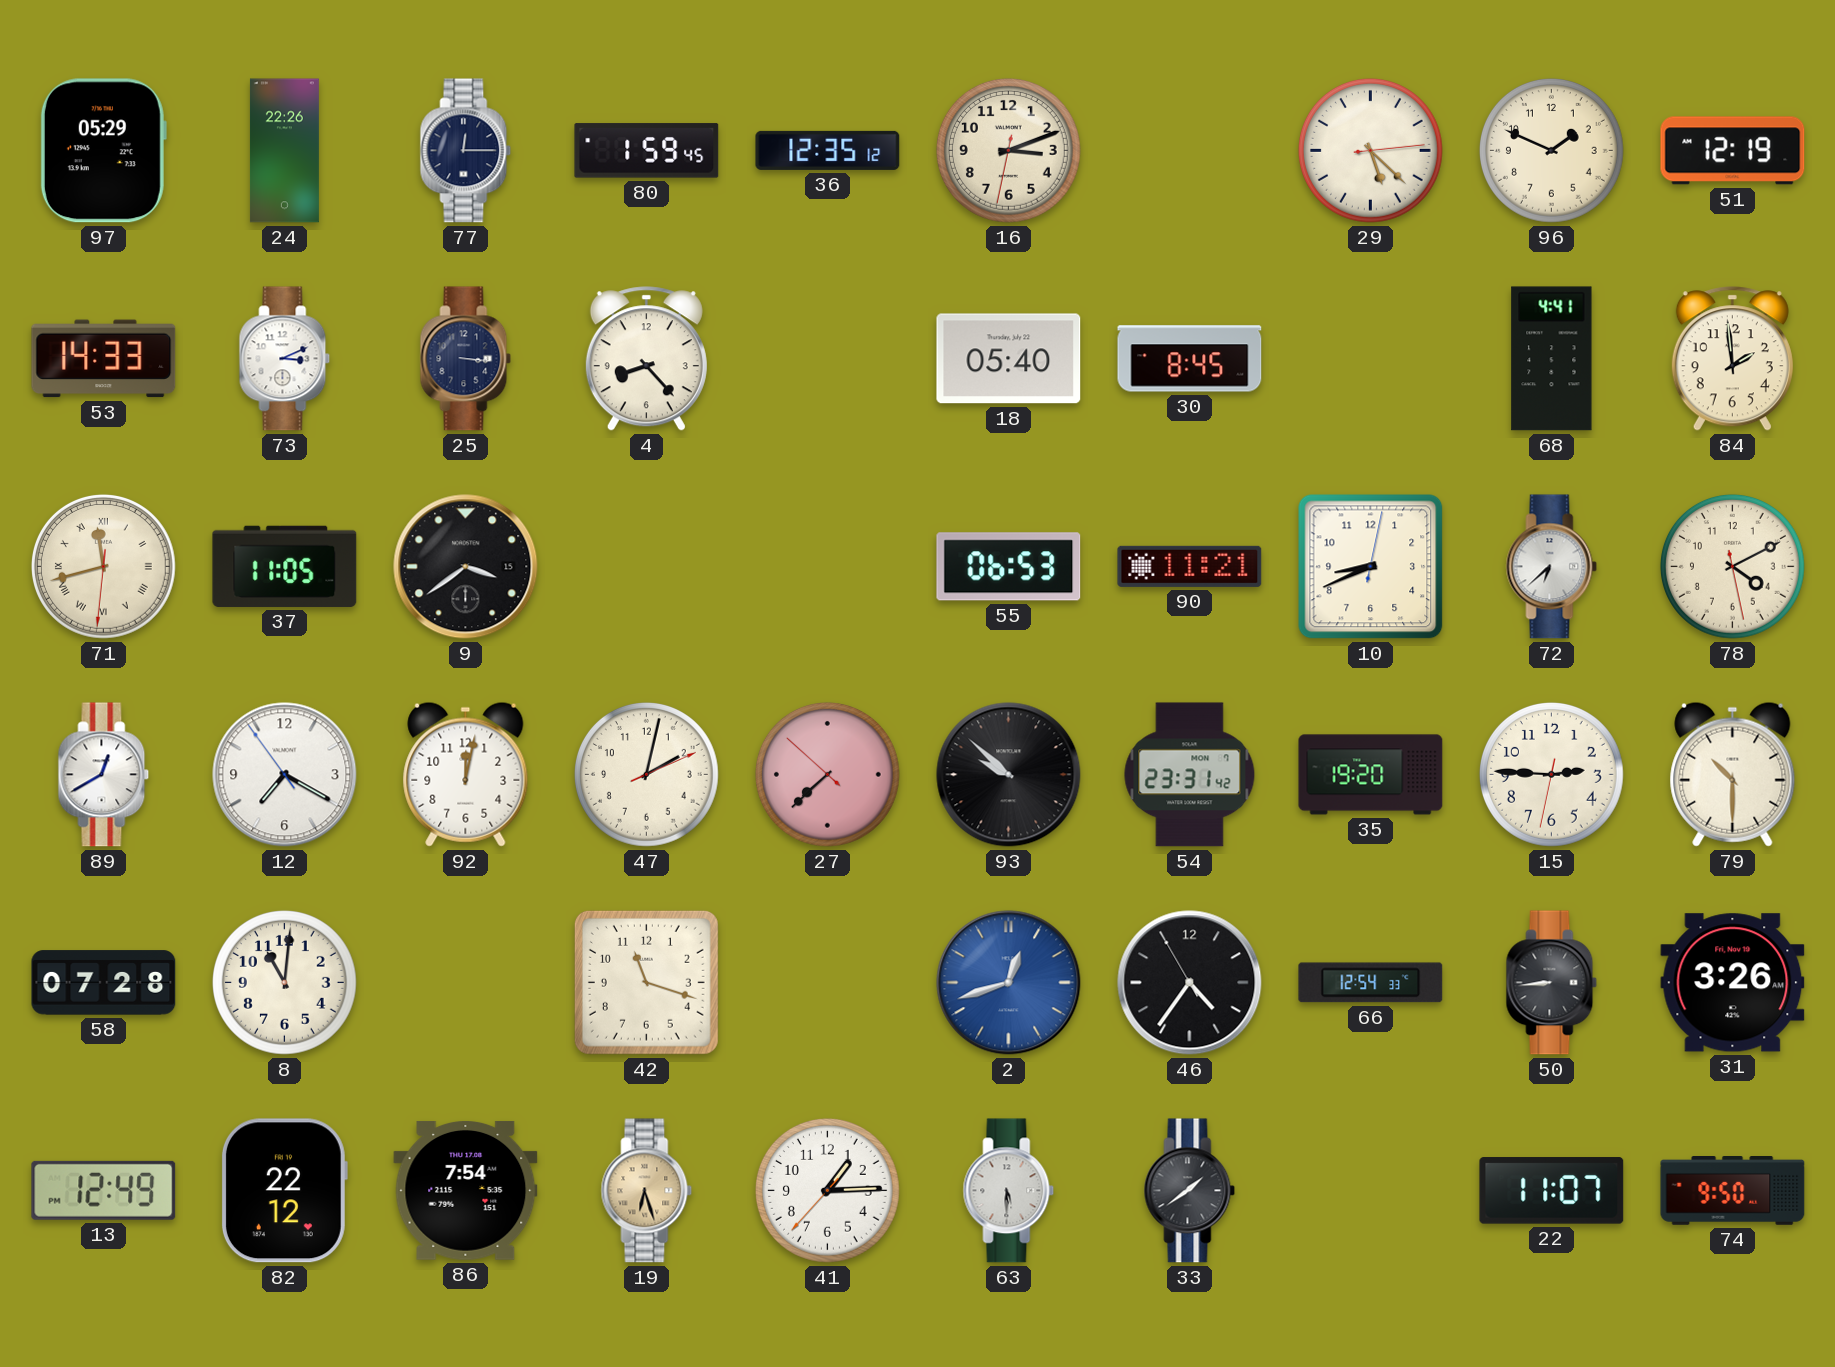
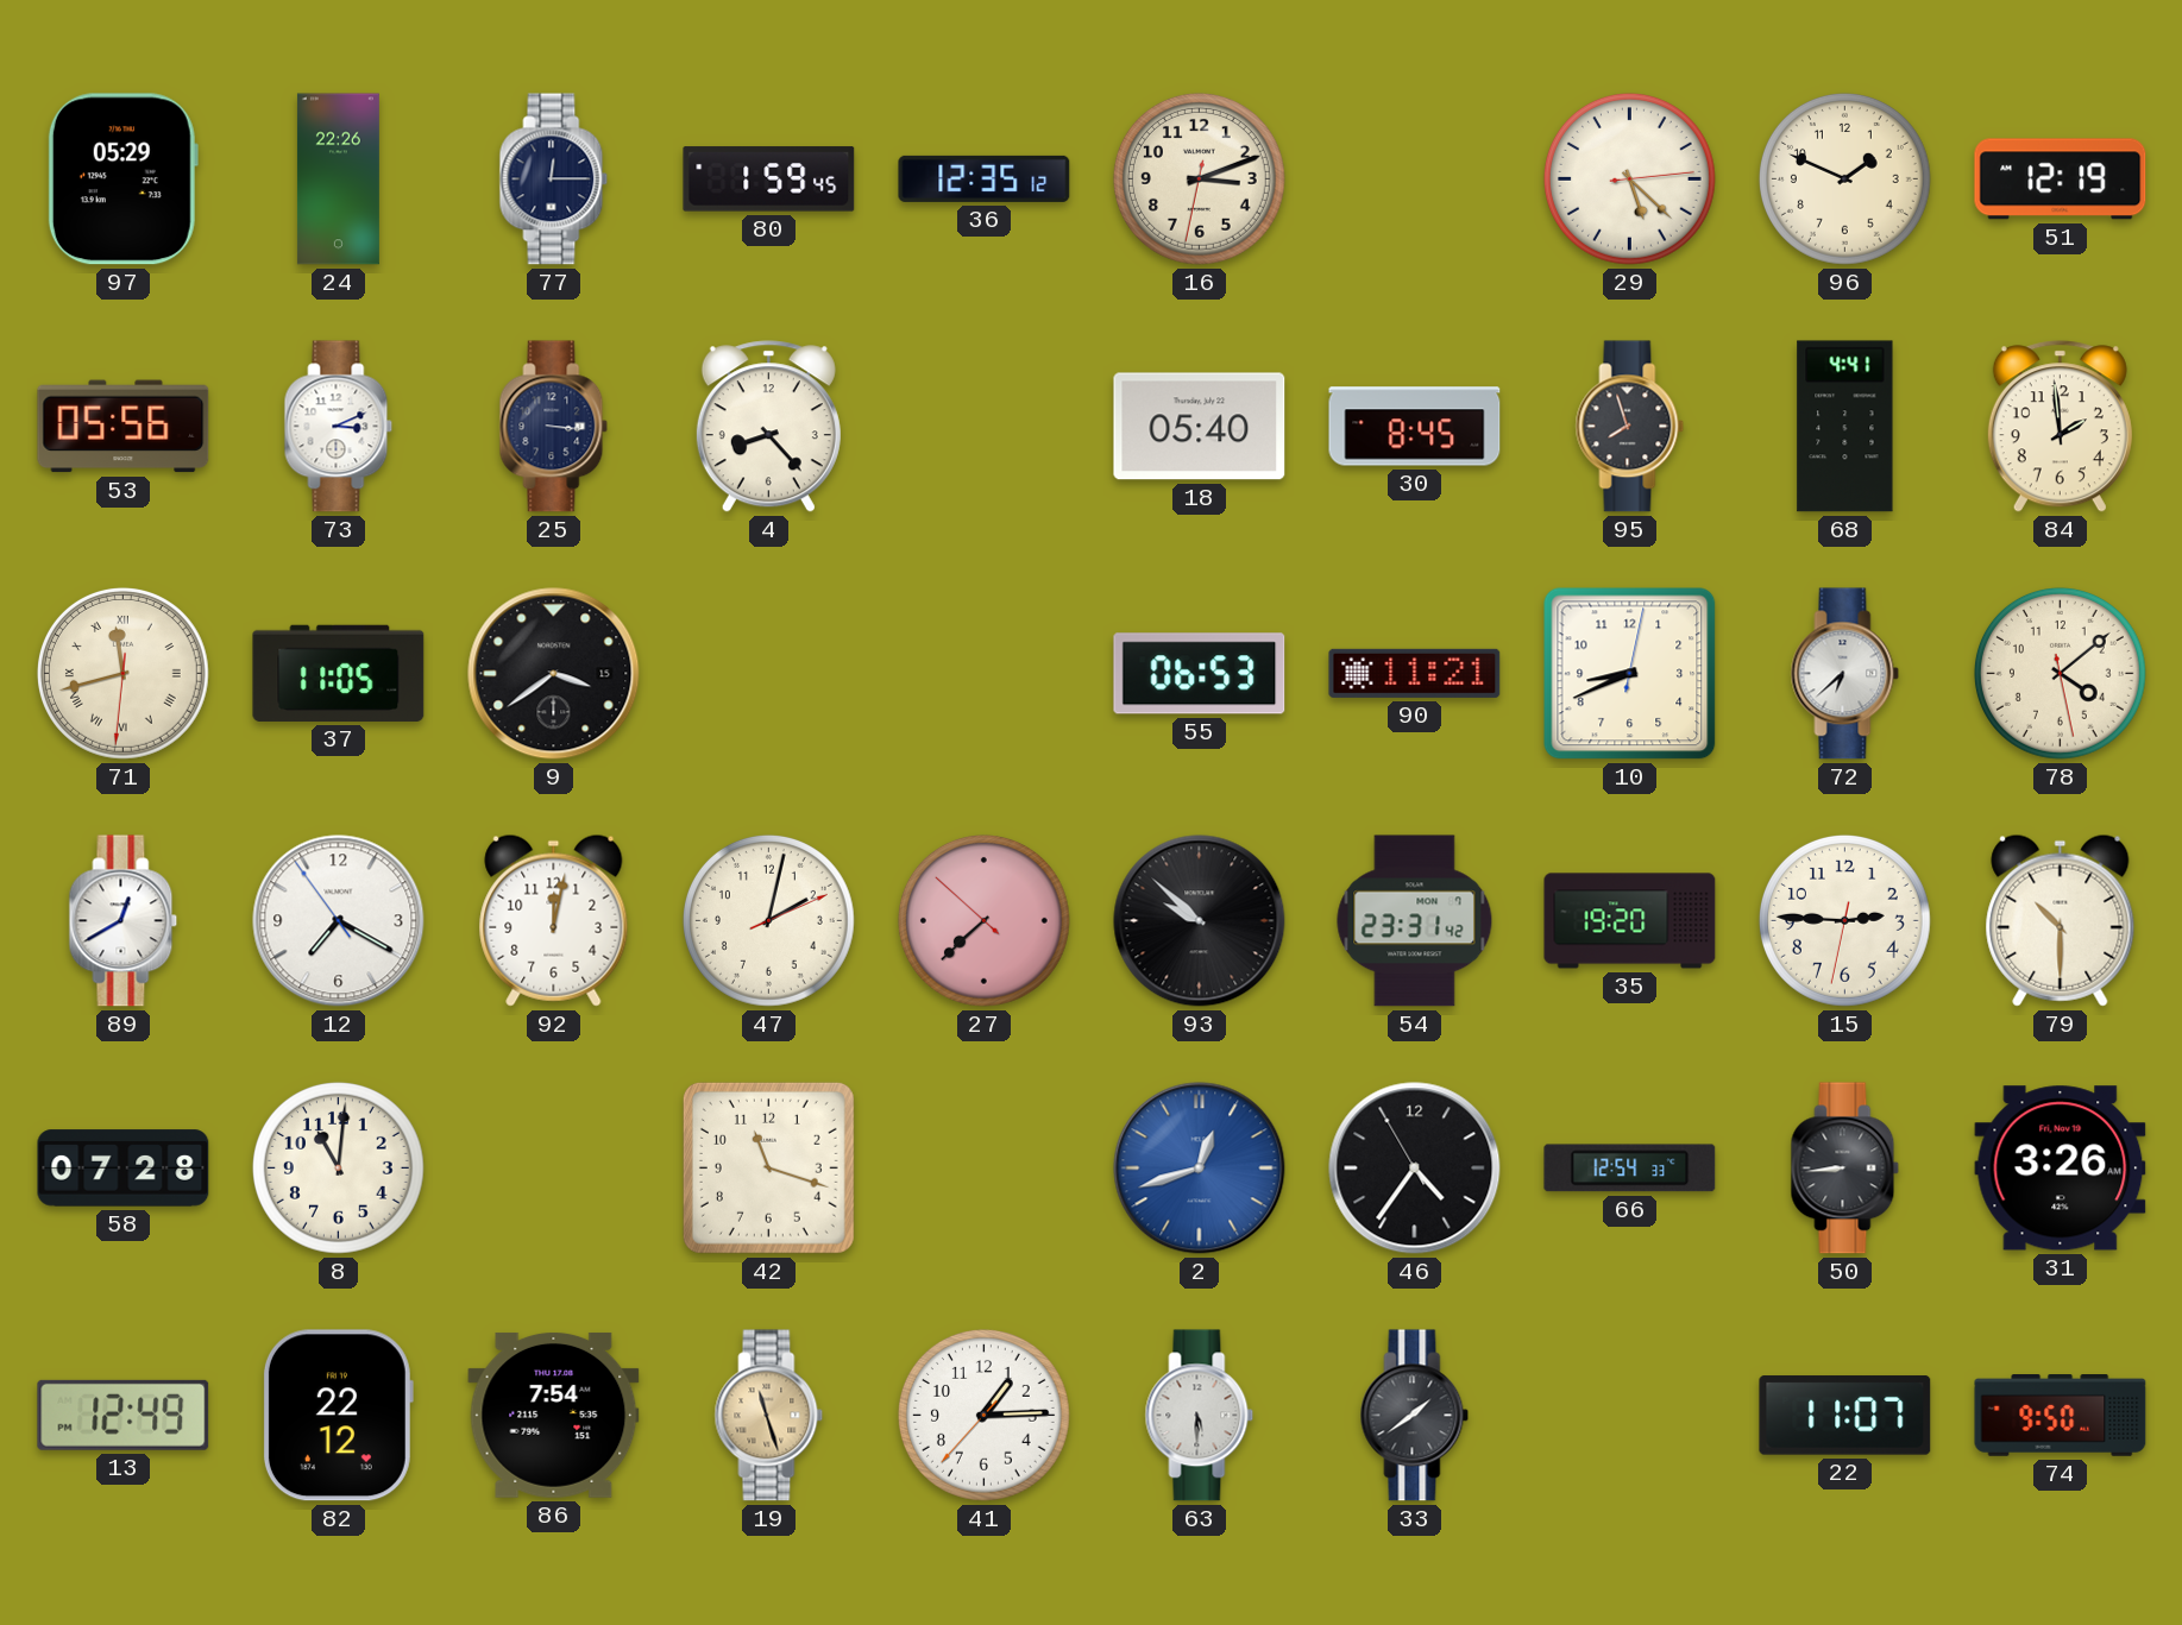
53: 14:33 -> 05:56
95: none -> 7:57
78: 4:10 -> 4:08
19: 6:27 -> 11:27
